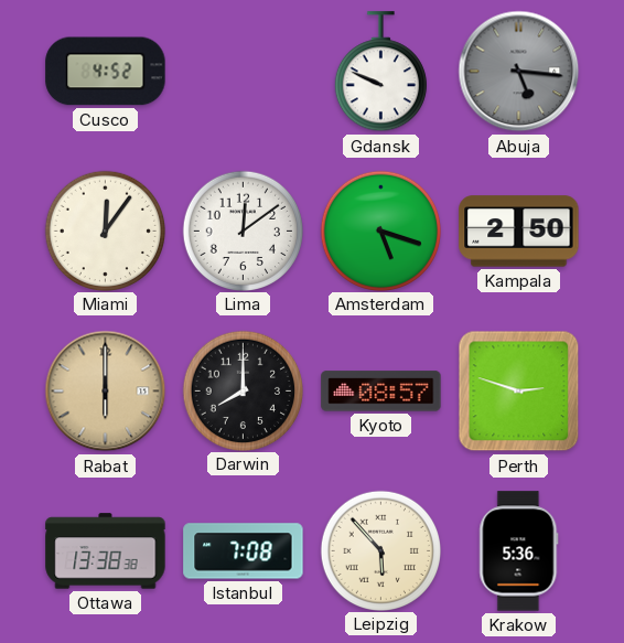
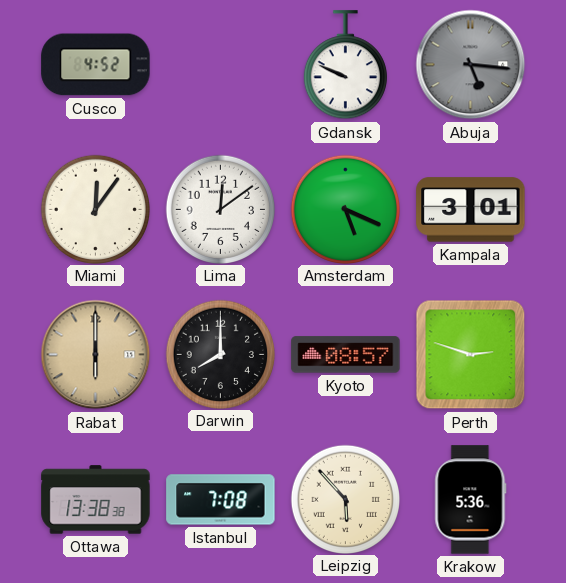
Amsterdam: 5:18 -> 5:19
Kampala: 2:50 -> 3:01
